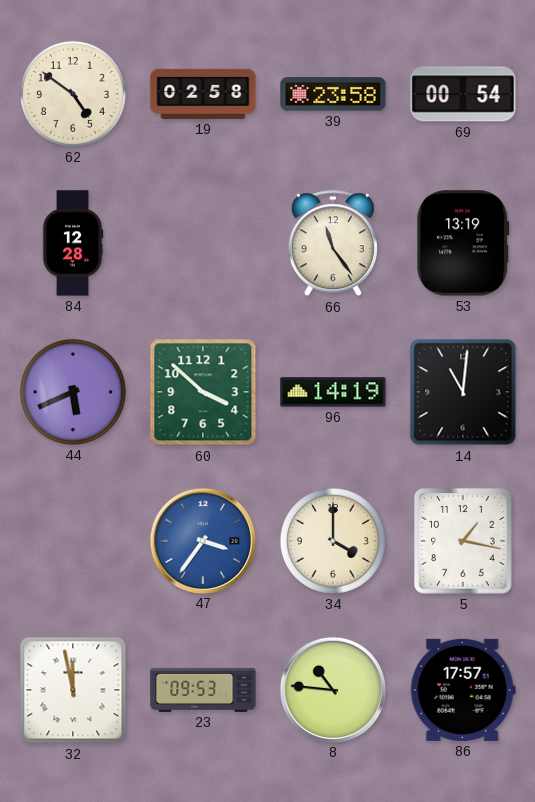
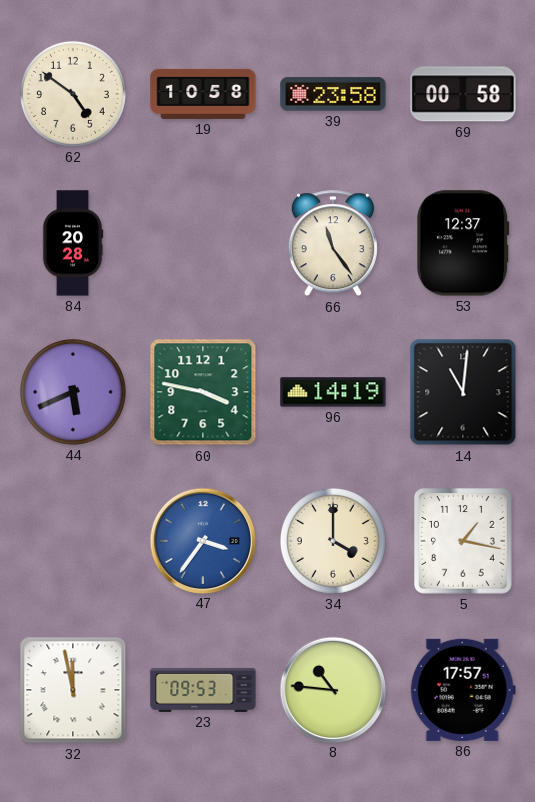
19: 02:58 -> 10:58
69: 00:54 -> 00:58
84: 12:28 -> 20:28
53: 13:19 -> 12:37
60: 3:52 -> 3:47
